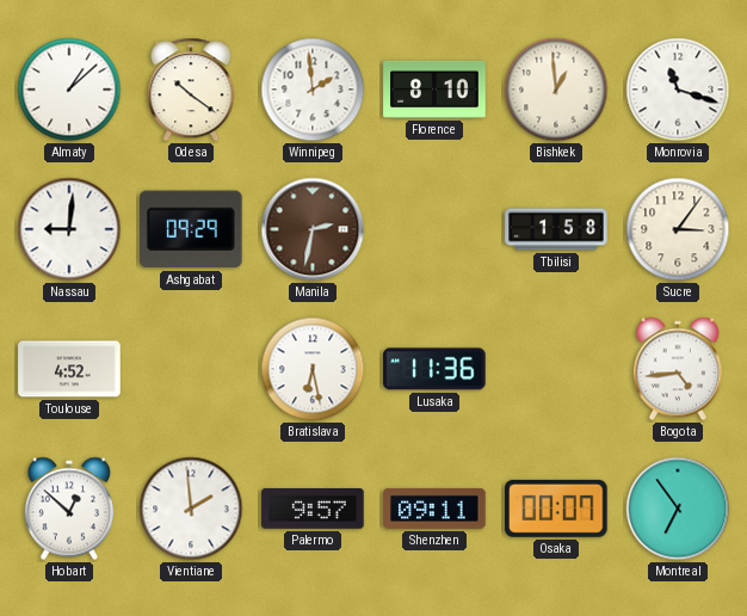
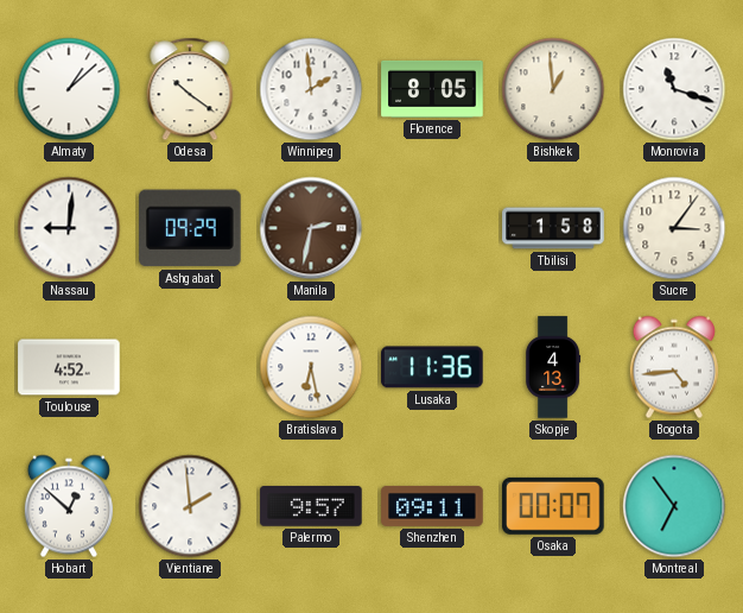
Florence: 8:10 -> 8:05
Skopje: none -> 4:13
